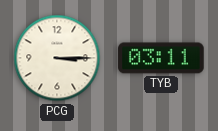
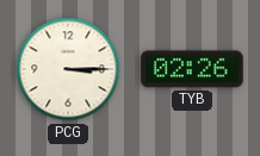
TYB: 03:11 -> 02:26
